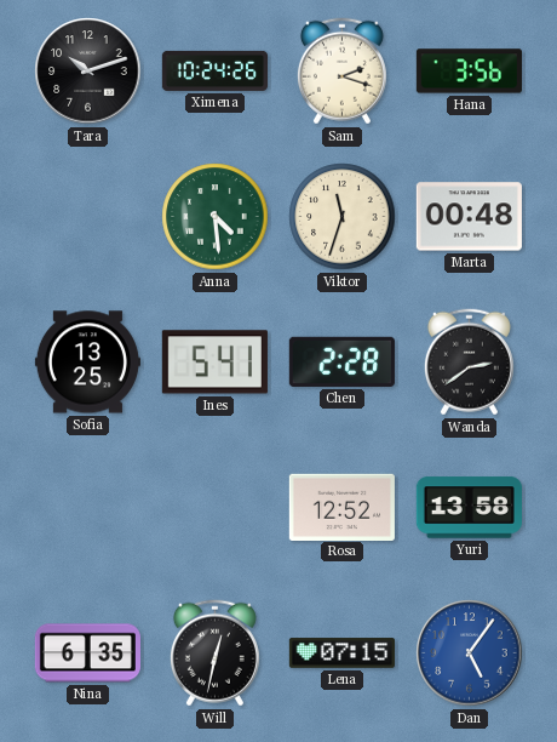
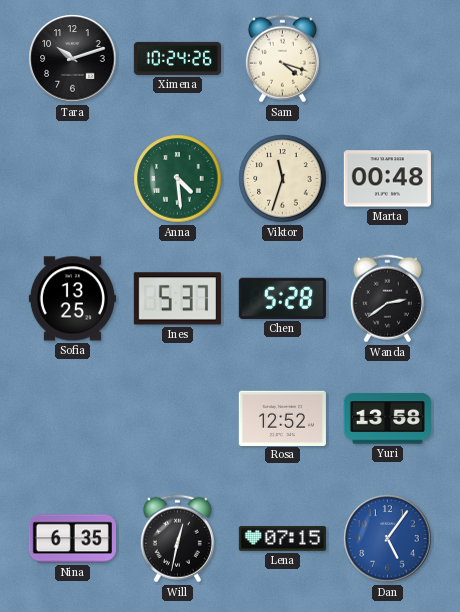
Sam: 2:18 -> 4:18
Hana: 3:56 -> none
Ines: 5:41 -> 5:37
Chen: 2:28 -> 5:28
